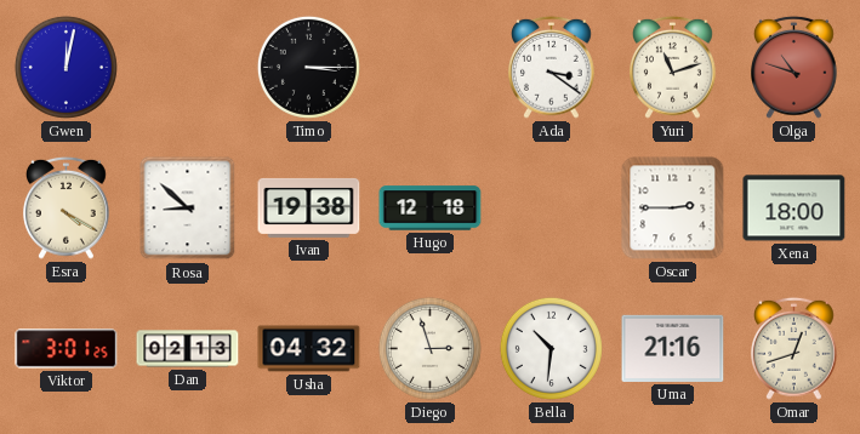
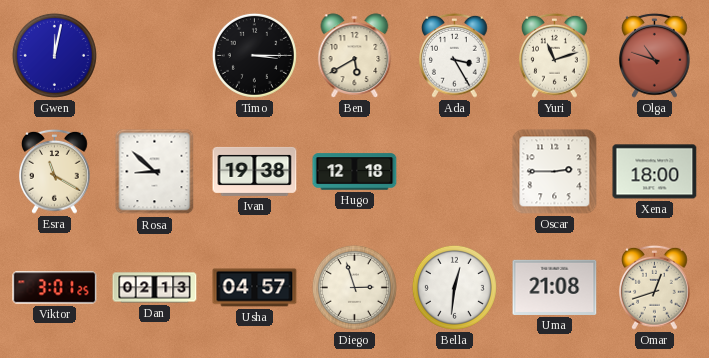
Ben: none -> 5:40
Ada: 3:21 -> 3:25
Esra: 4:20 -> 11:20
Usha: 04:32 -> 04:57
Bella: 10:31 -> 12:31
Uma: 21:16 -> 21:08
